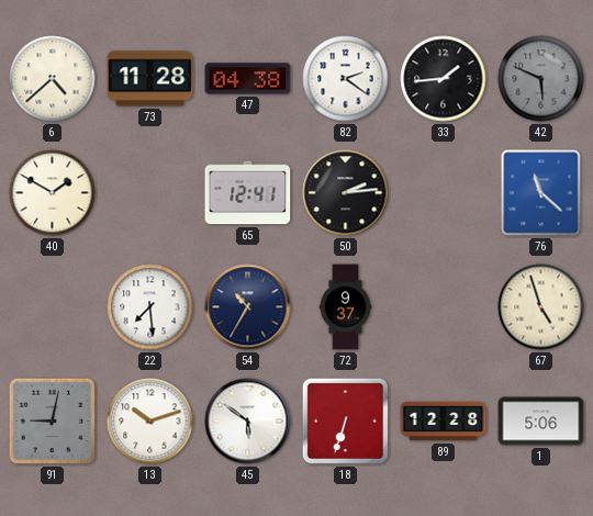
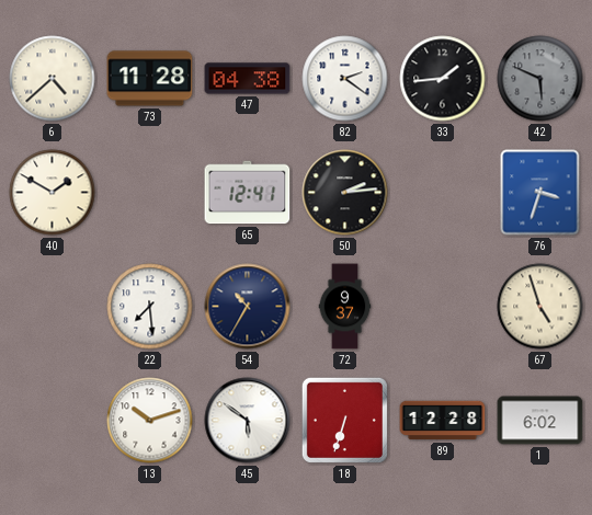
76: 11:22 -> 3:33
91: 9:02 -> none
1: 5:06 -> 6:02
